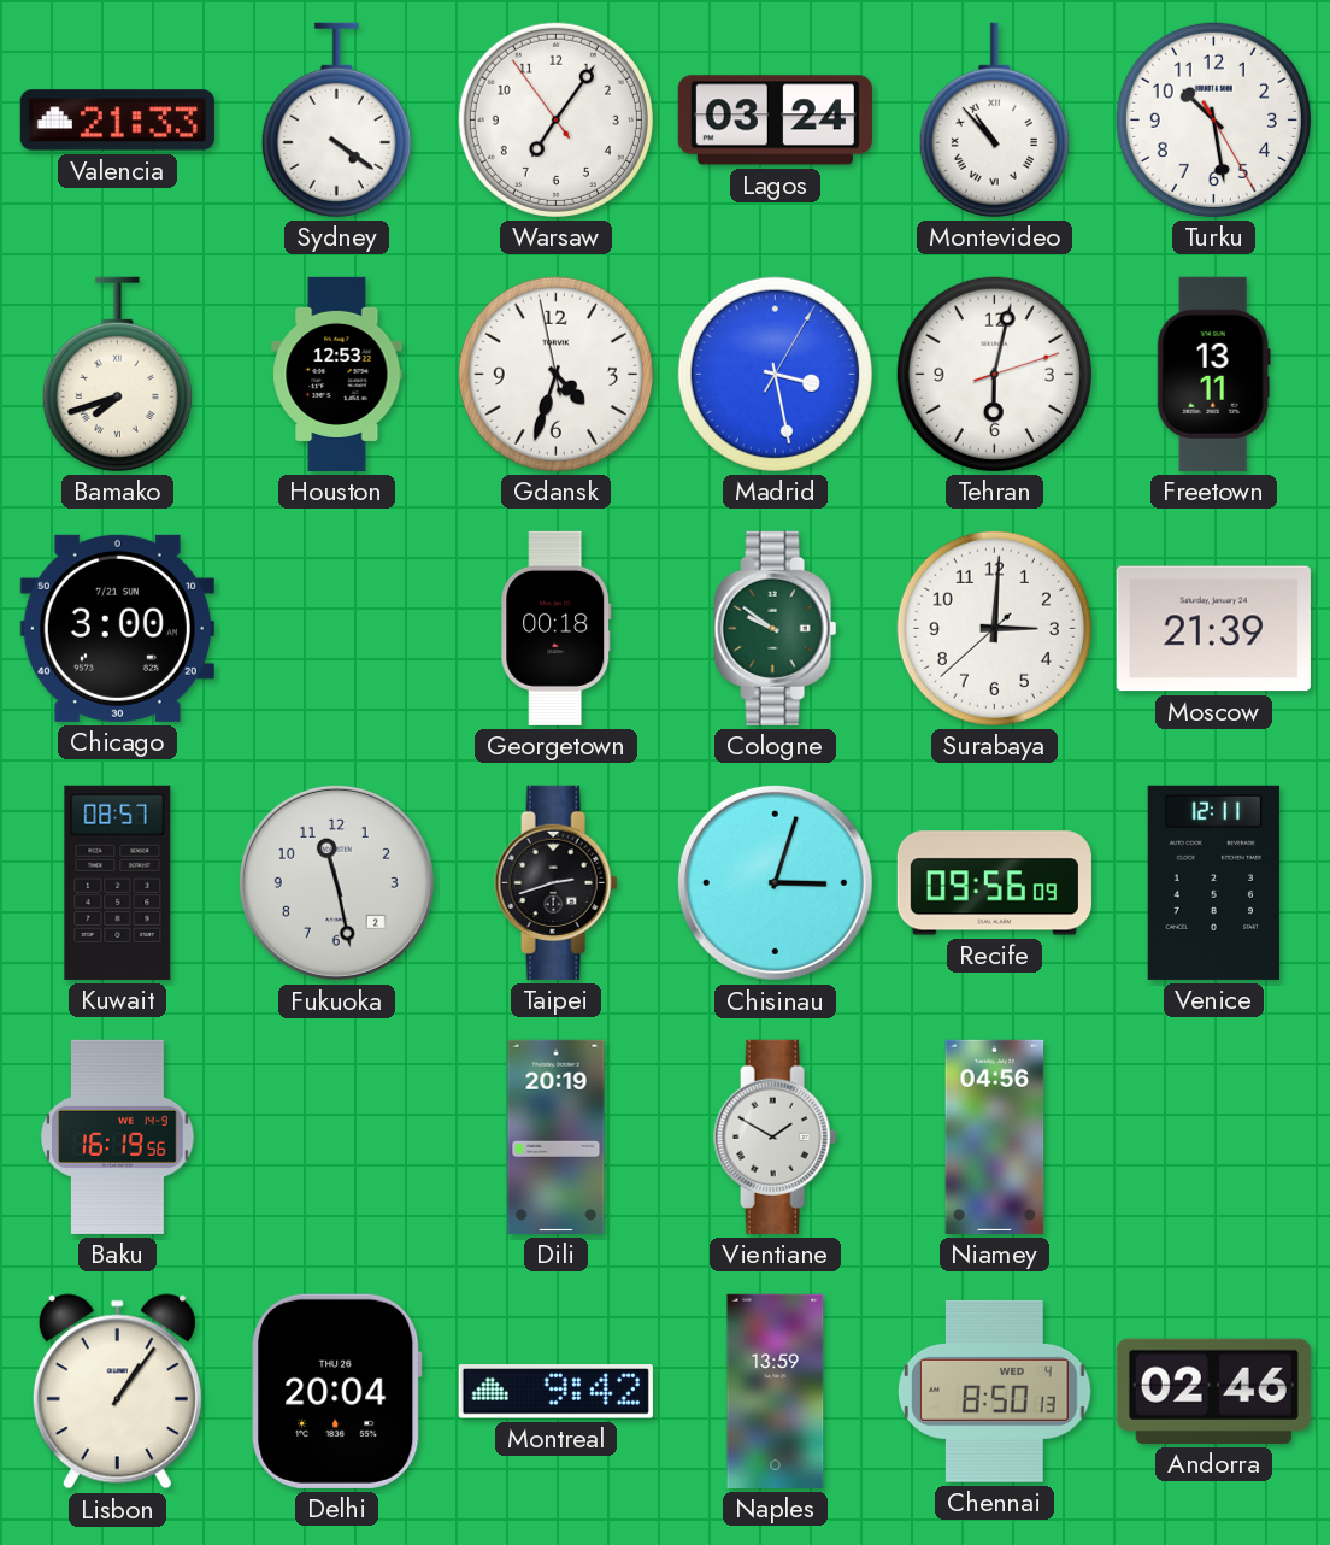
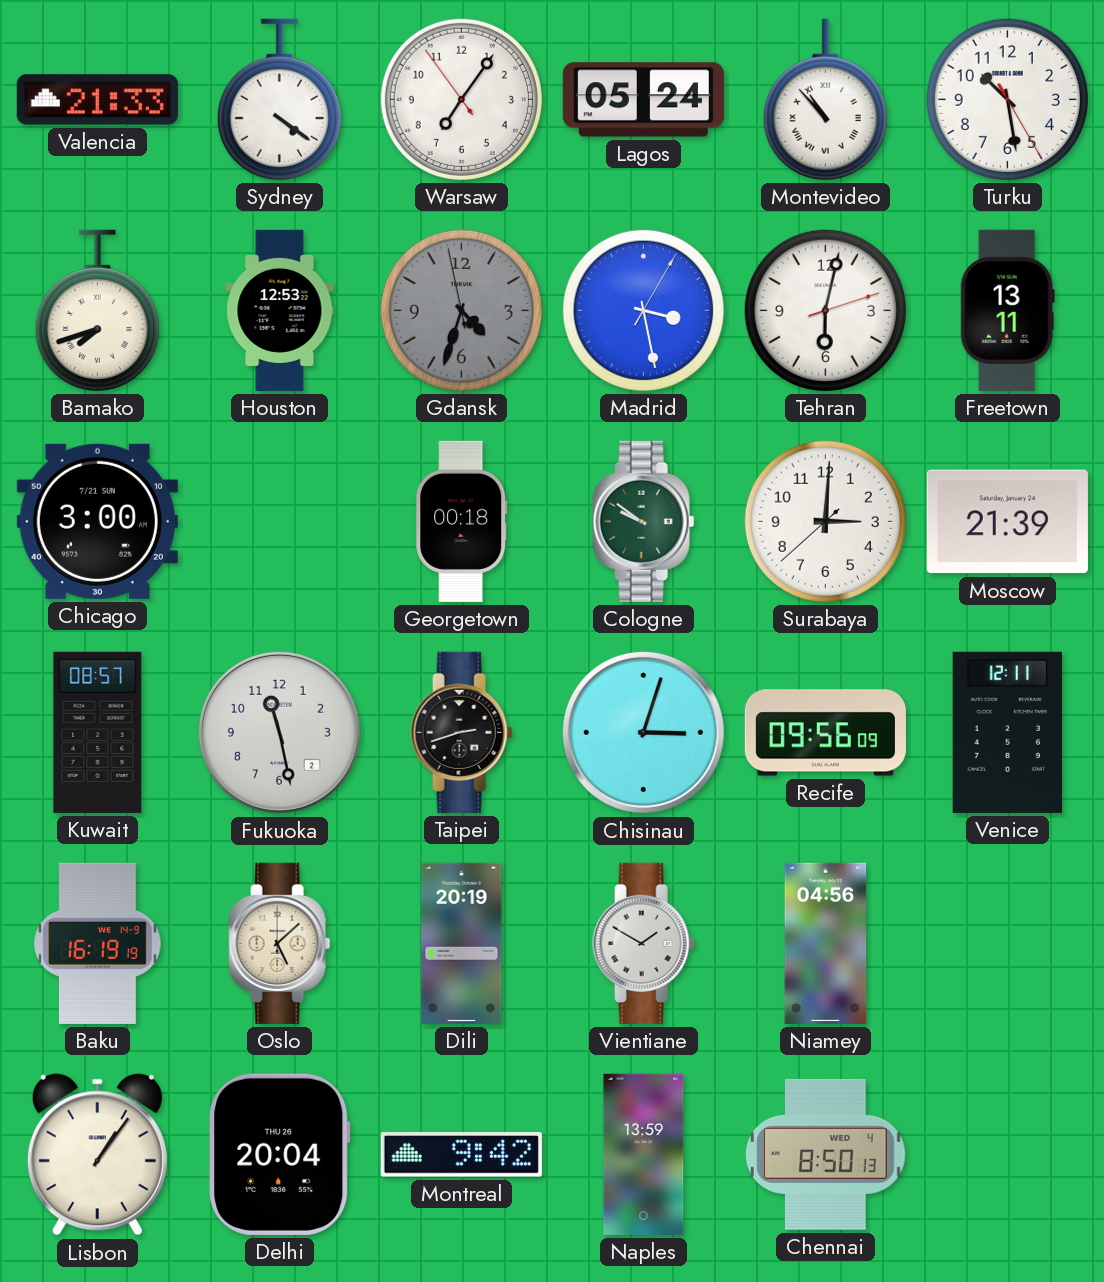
Lagos: 03:24 -> 05:24
Gdansk dial: white -> grey
Baku: 16:19:56 -> 16:19:19
Oslo: none -> 5:08
Andorra: 02:46 -> none
